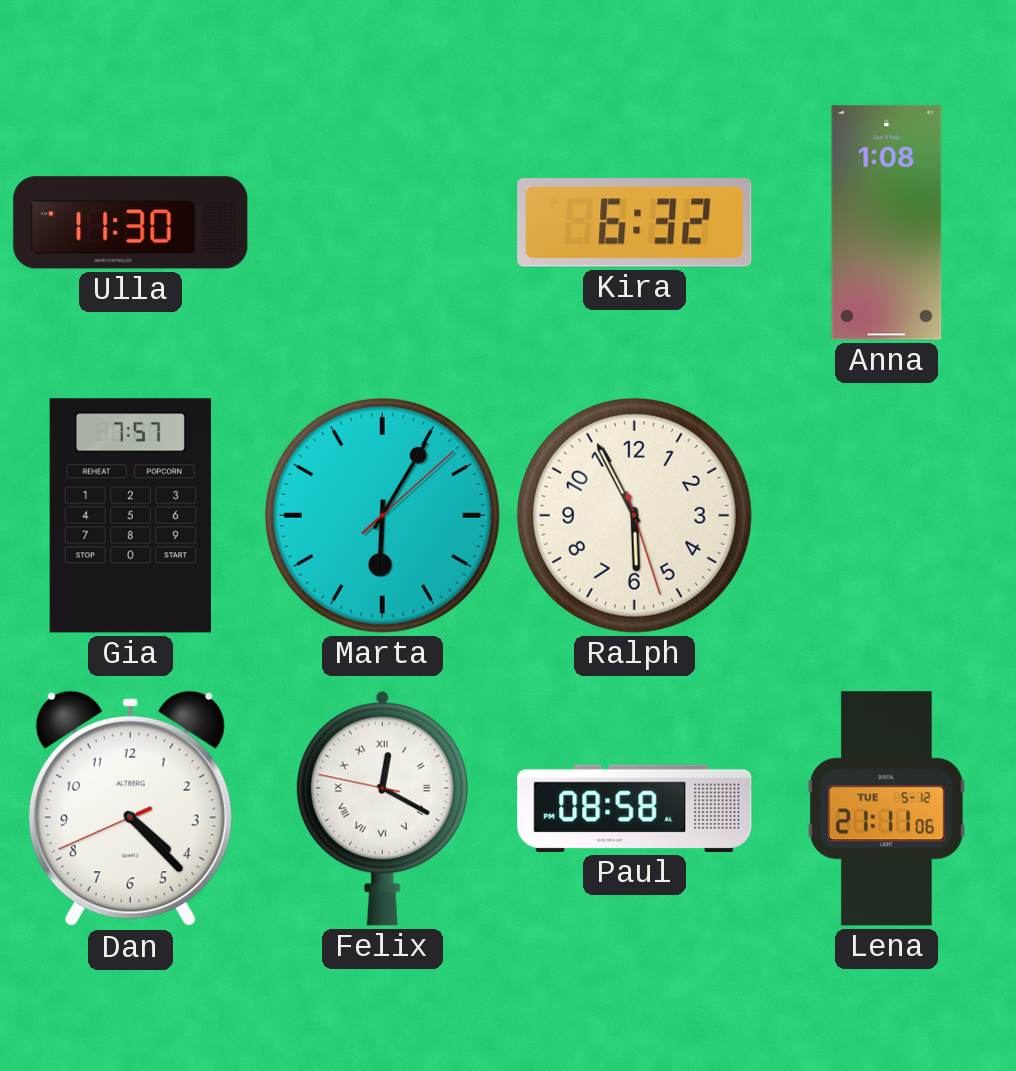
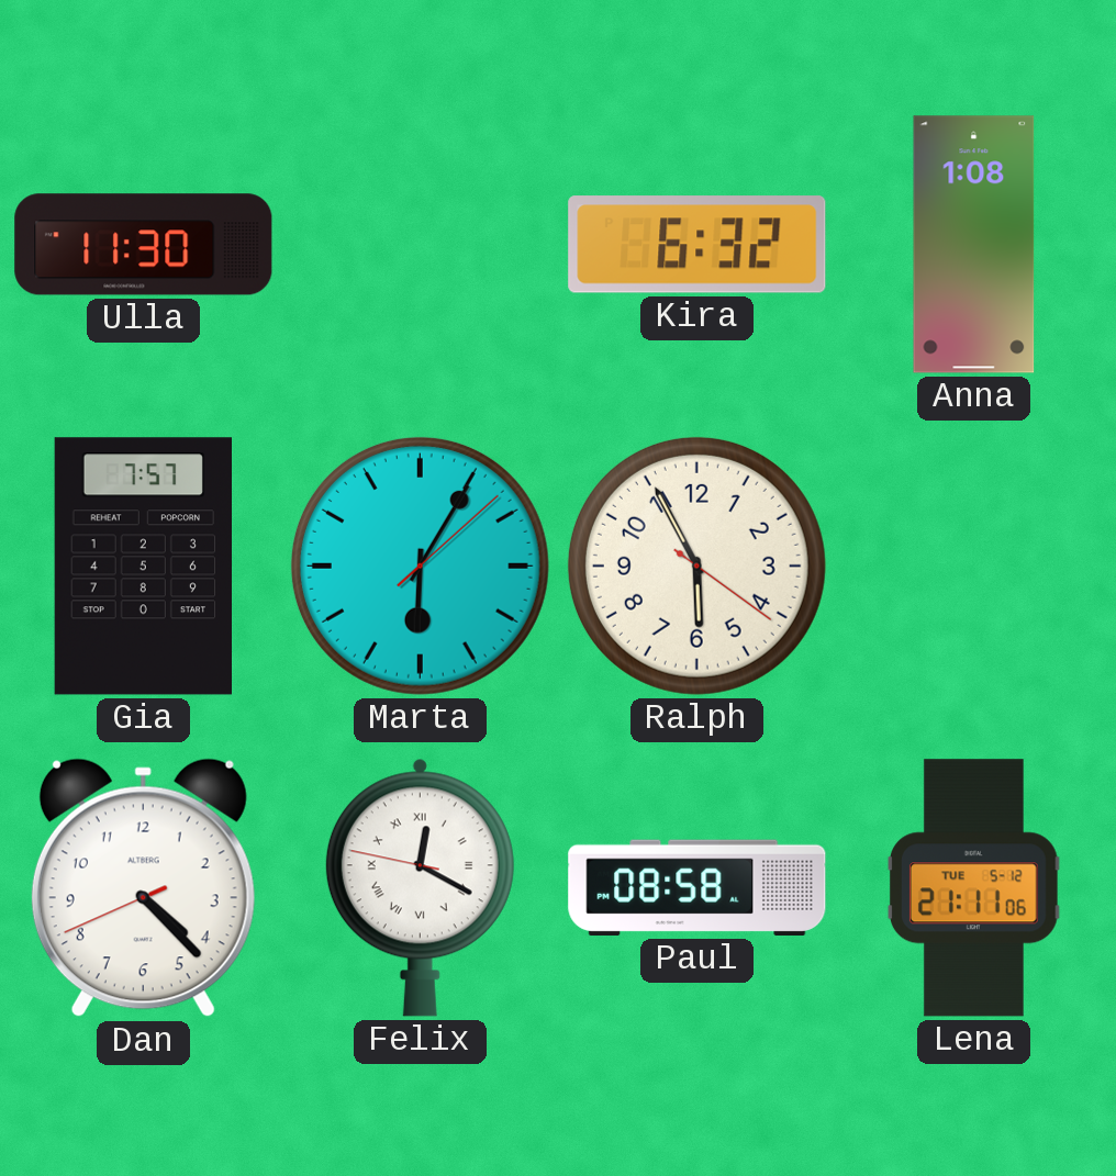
Ralph: 5:55:27 -> 5:55:21
